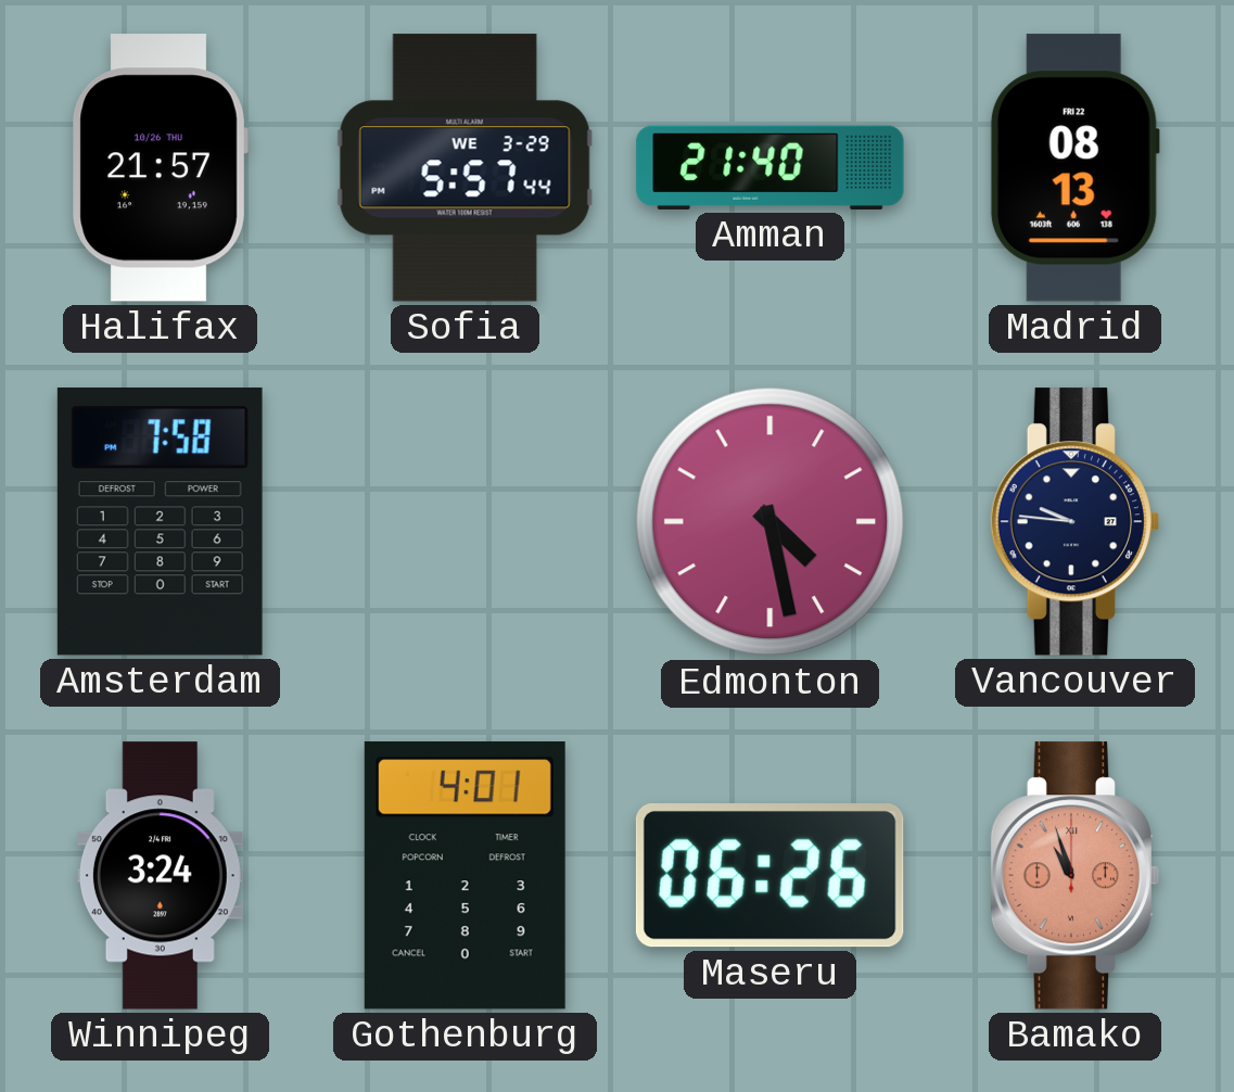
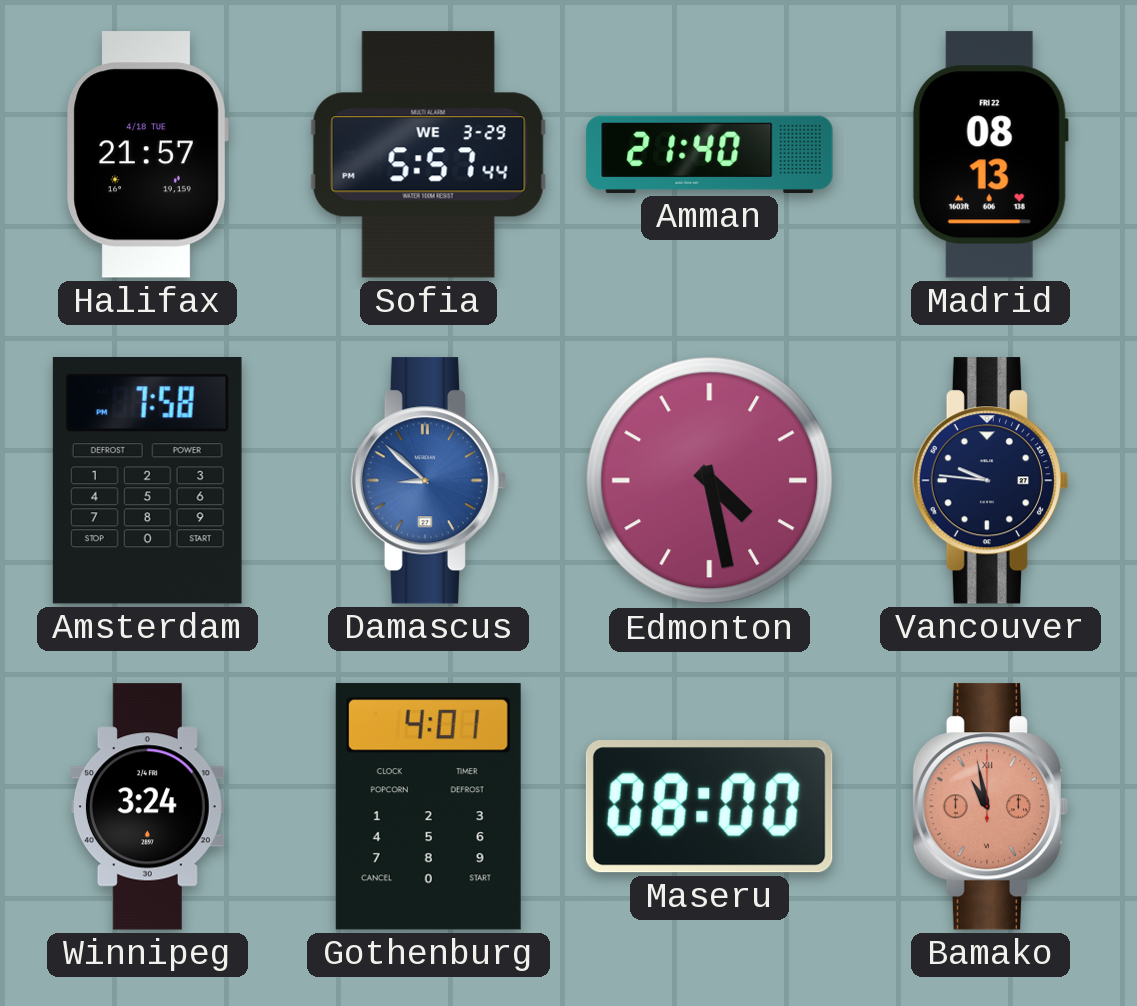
Halifax date: 10/26 THU -> 4/18 TUE
Damascus: none -> 8:52
Maseru: 06:26 -> 08:00
Bamako: 10:57 -> 10:58
